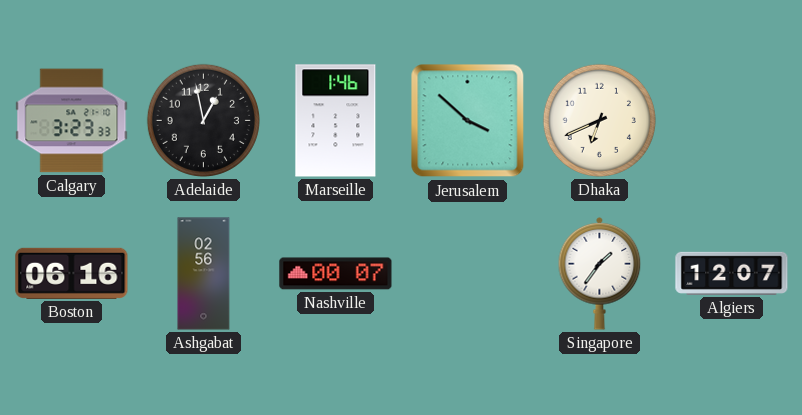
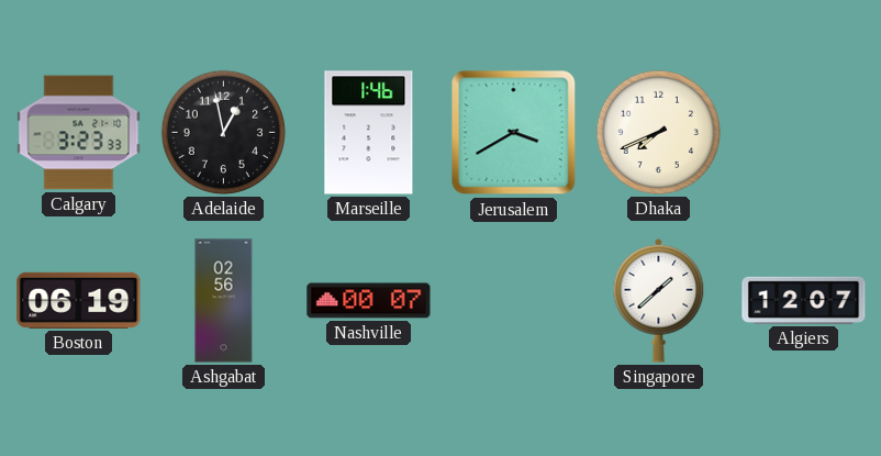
Jerusalem: 3:52 -> 3:40
Dhaka: 6:41 -> 7:41
Boston: 06:16 -> 06:19
Singapore: 1:36 -> 1:38
